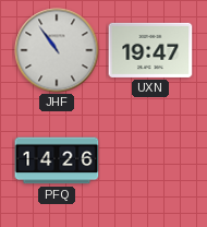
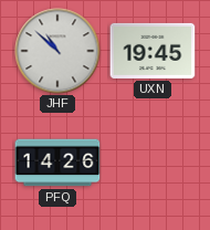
JHF: 10:54 -> 10:52
UXN: 19:47 -> 19:45
